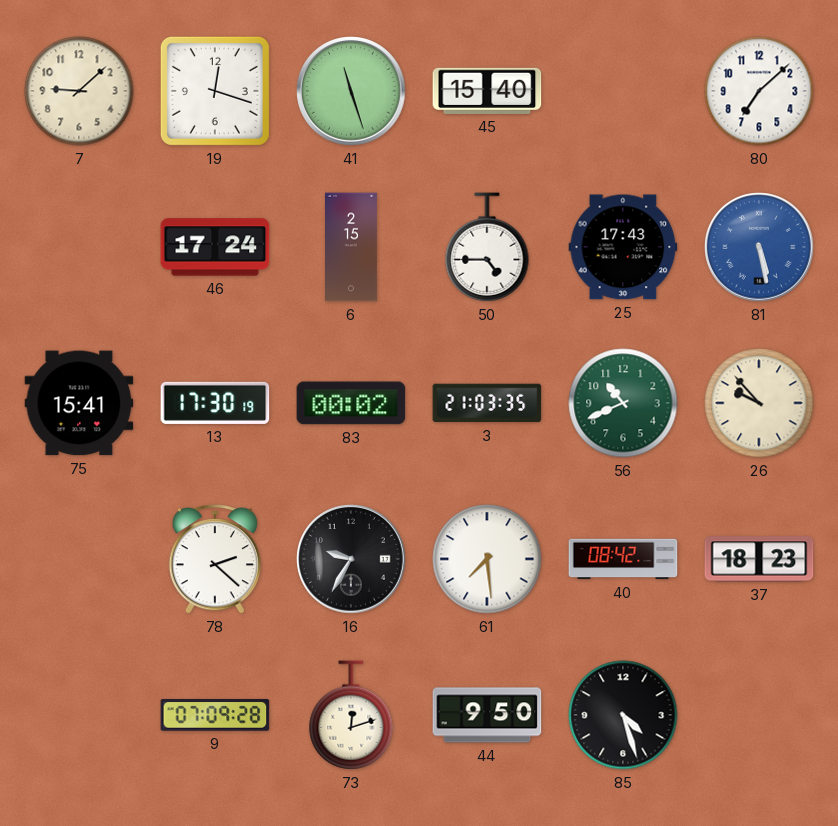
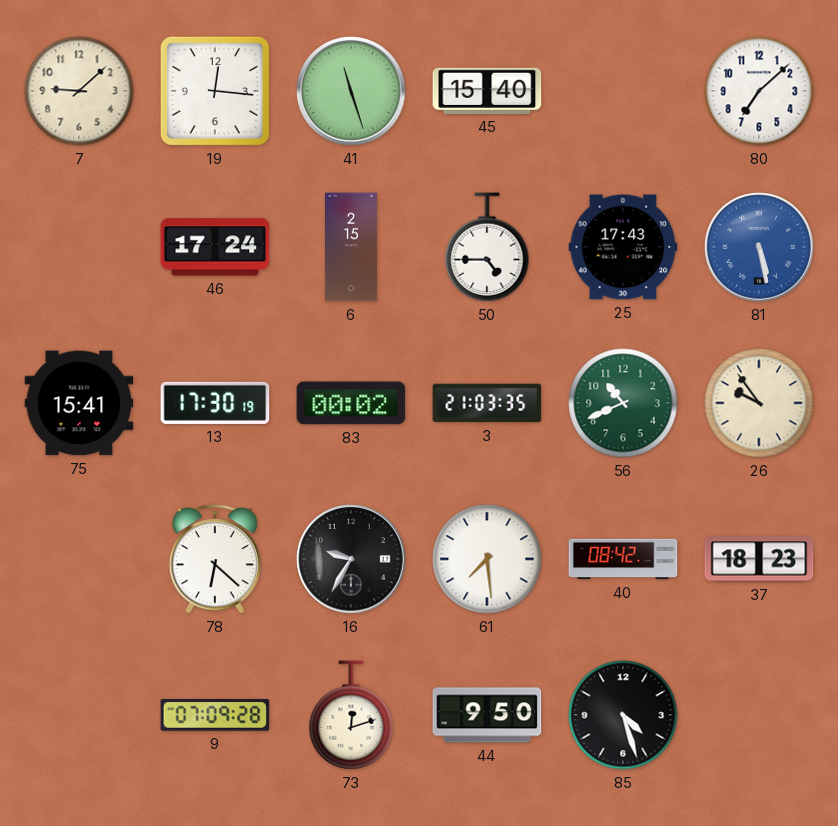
19: 12:18 -> 12:16
26: 9:53 -> 9:54
78: 2:22 -> 6:22
